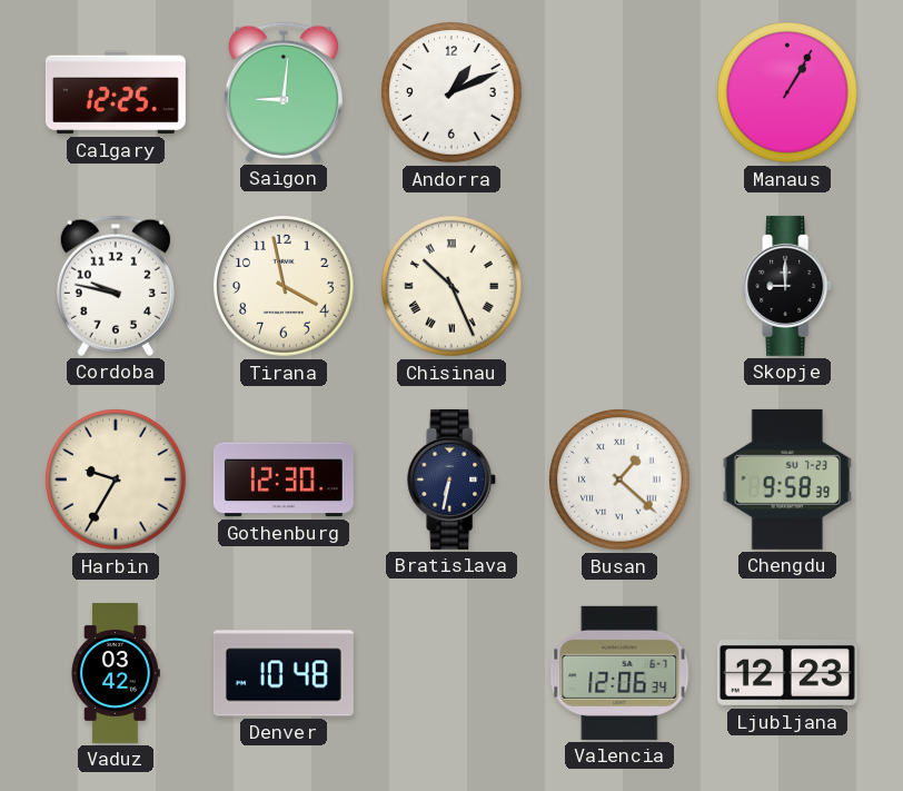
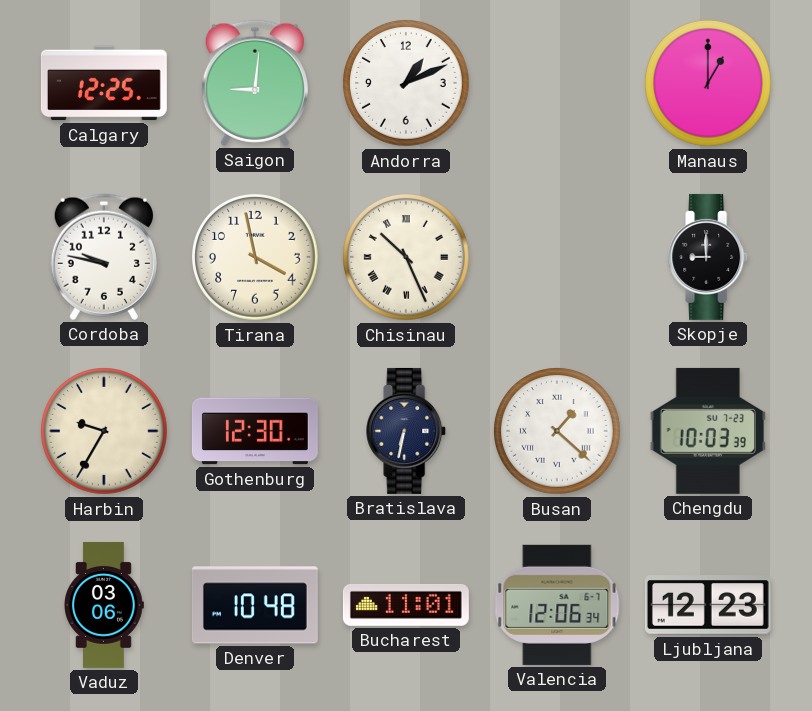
Manaus: 1:05 -> 1:00
Chengdu: 9:58 -> 10:03
Vaduz: 03:42 -> 03:06
Bucharest: none -> 11:01
